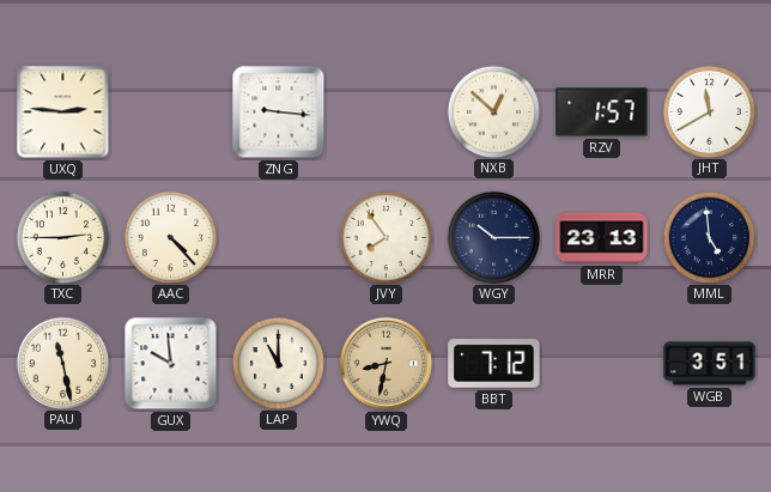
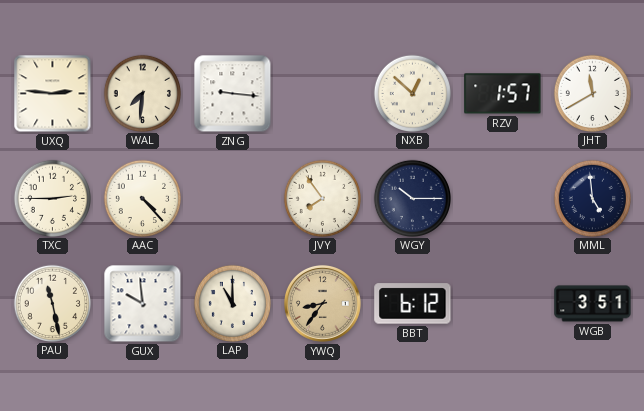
WAL: none -> 7:31
MRR: 23:13 -> none
YWQ: 8:32 -> 8:36
BBT: 7:12 -> 6:12
